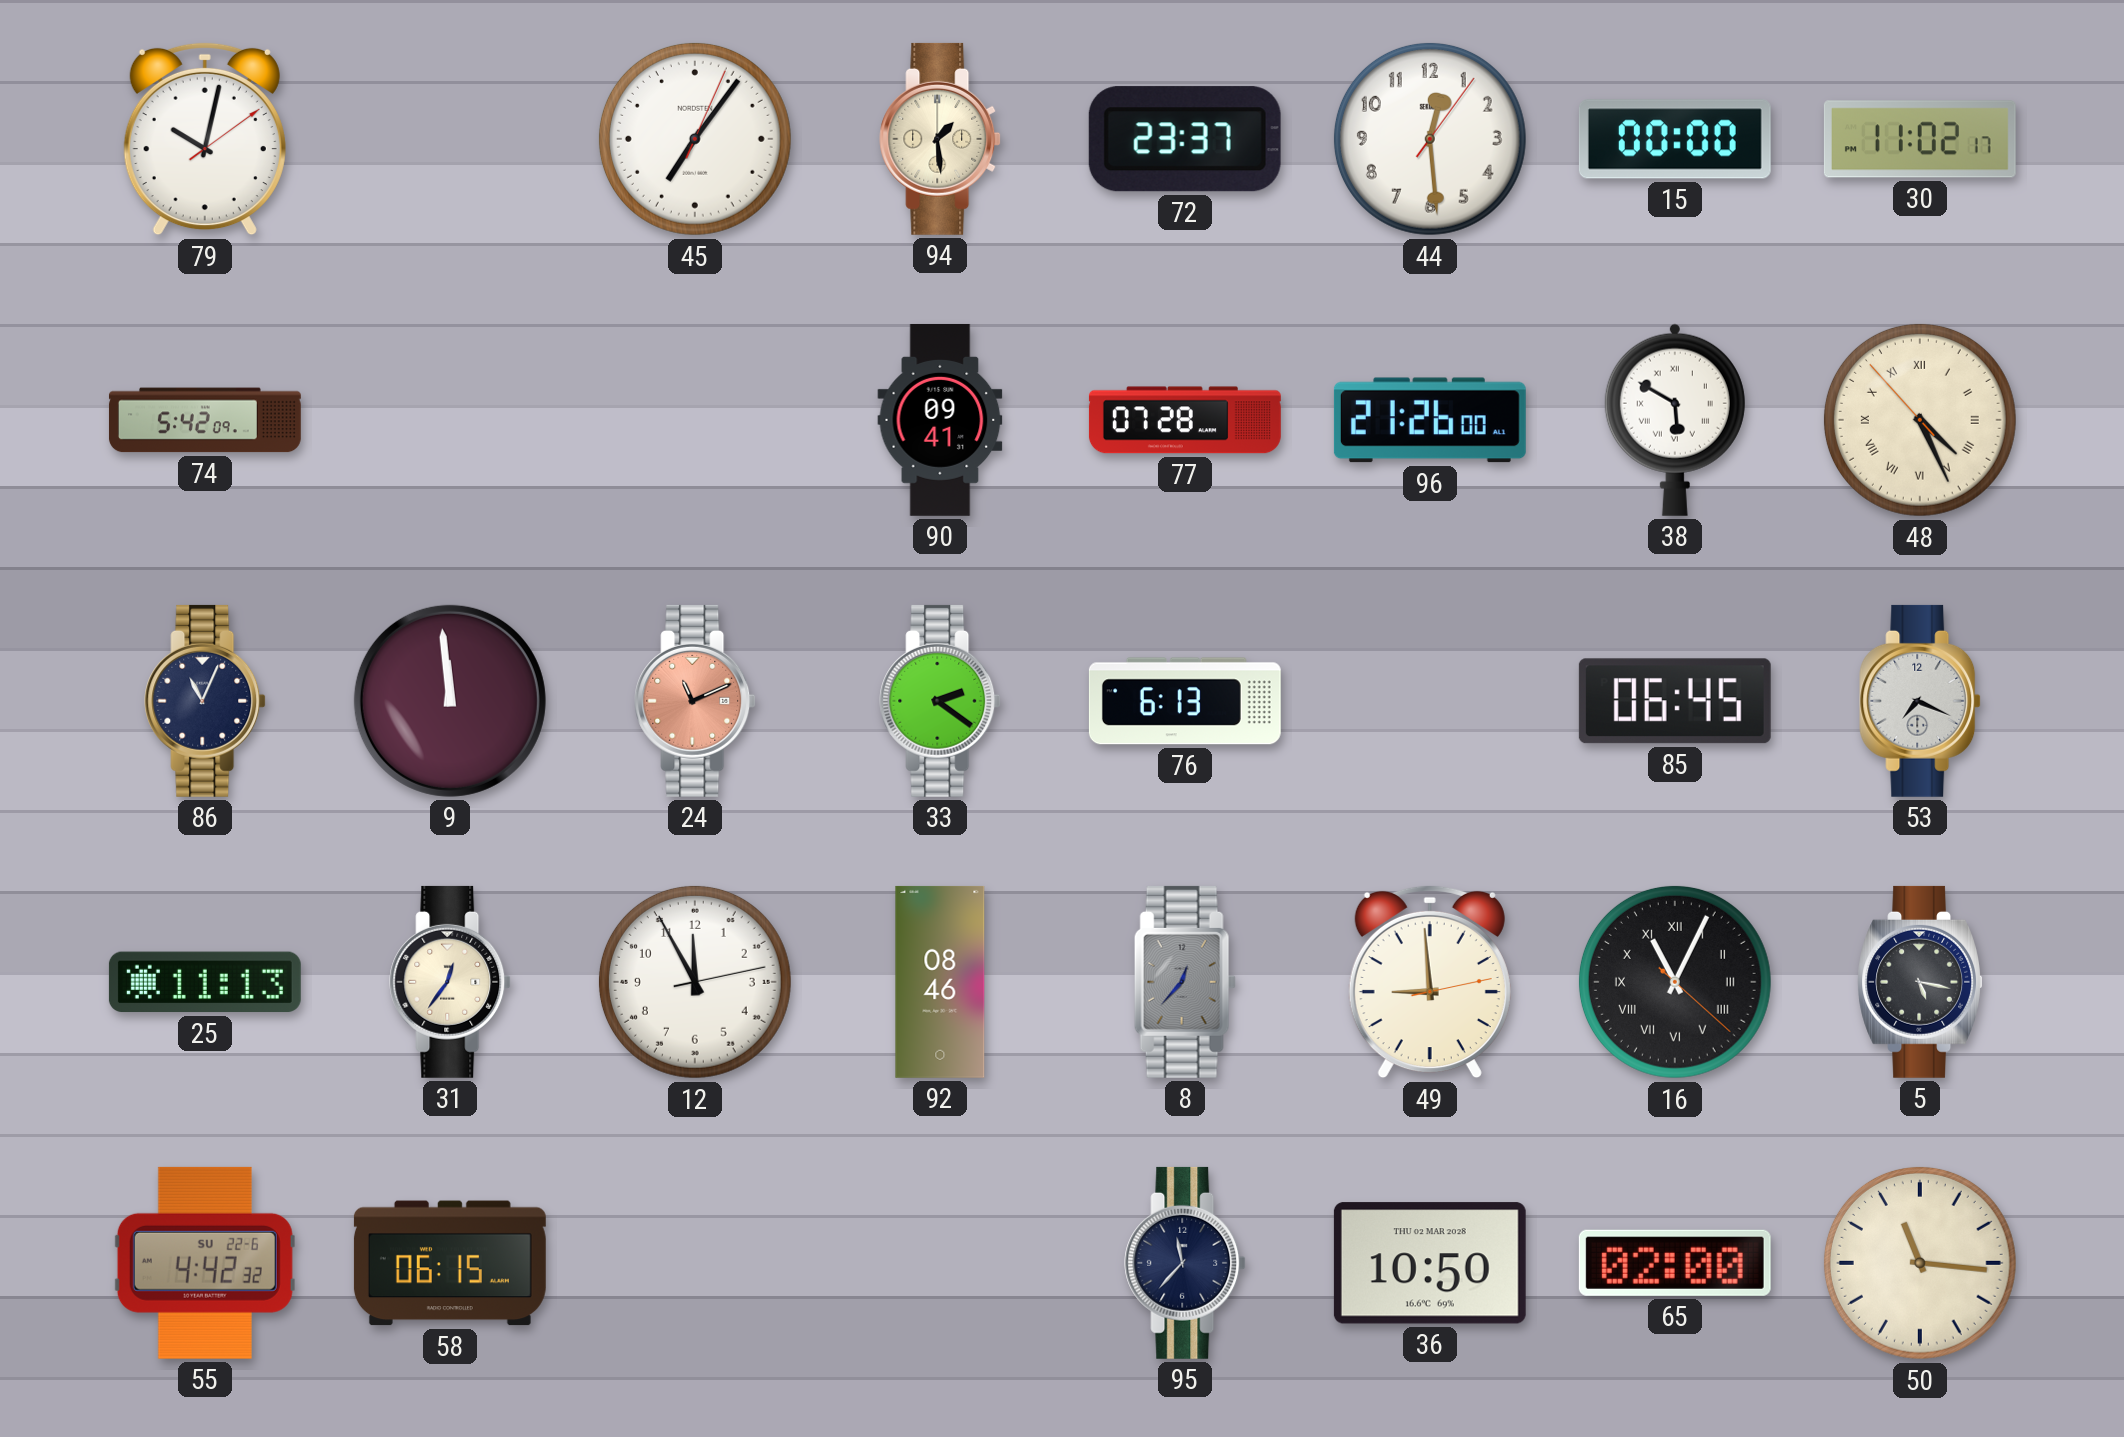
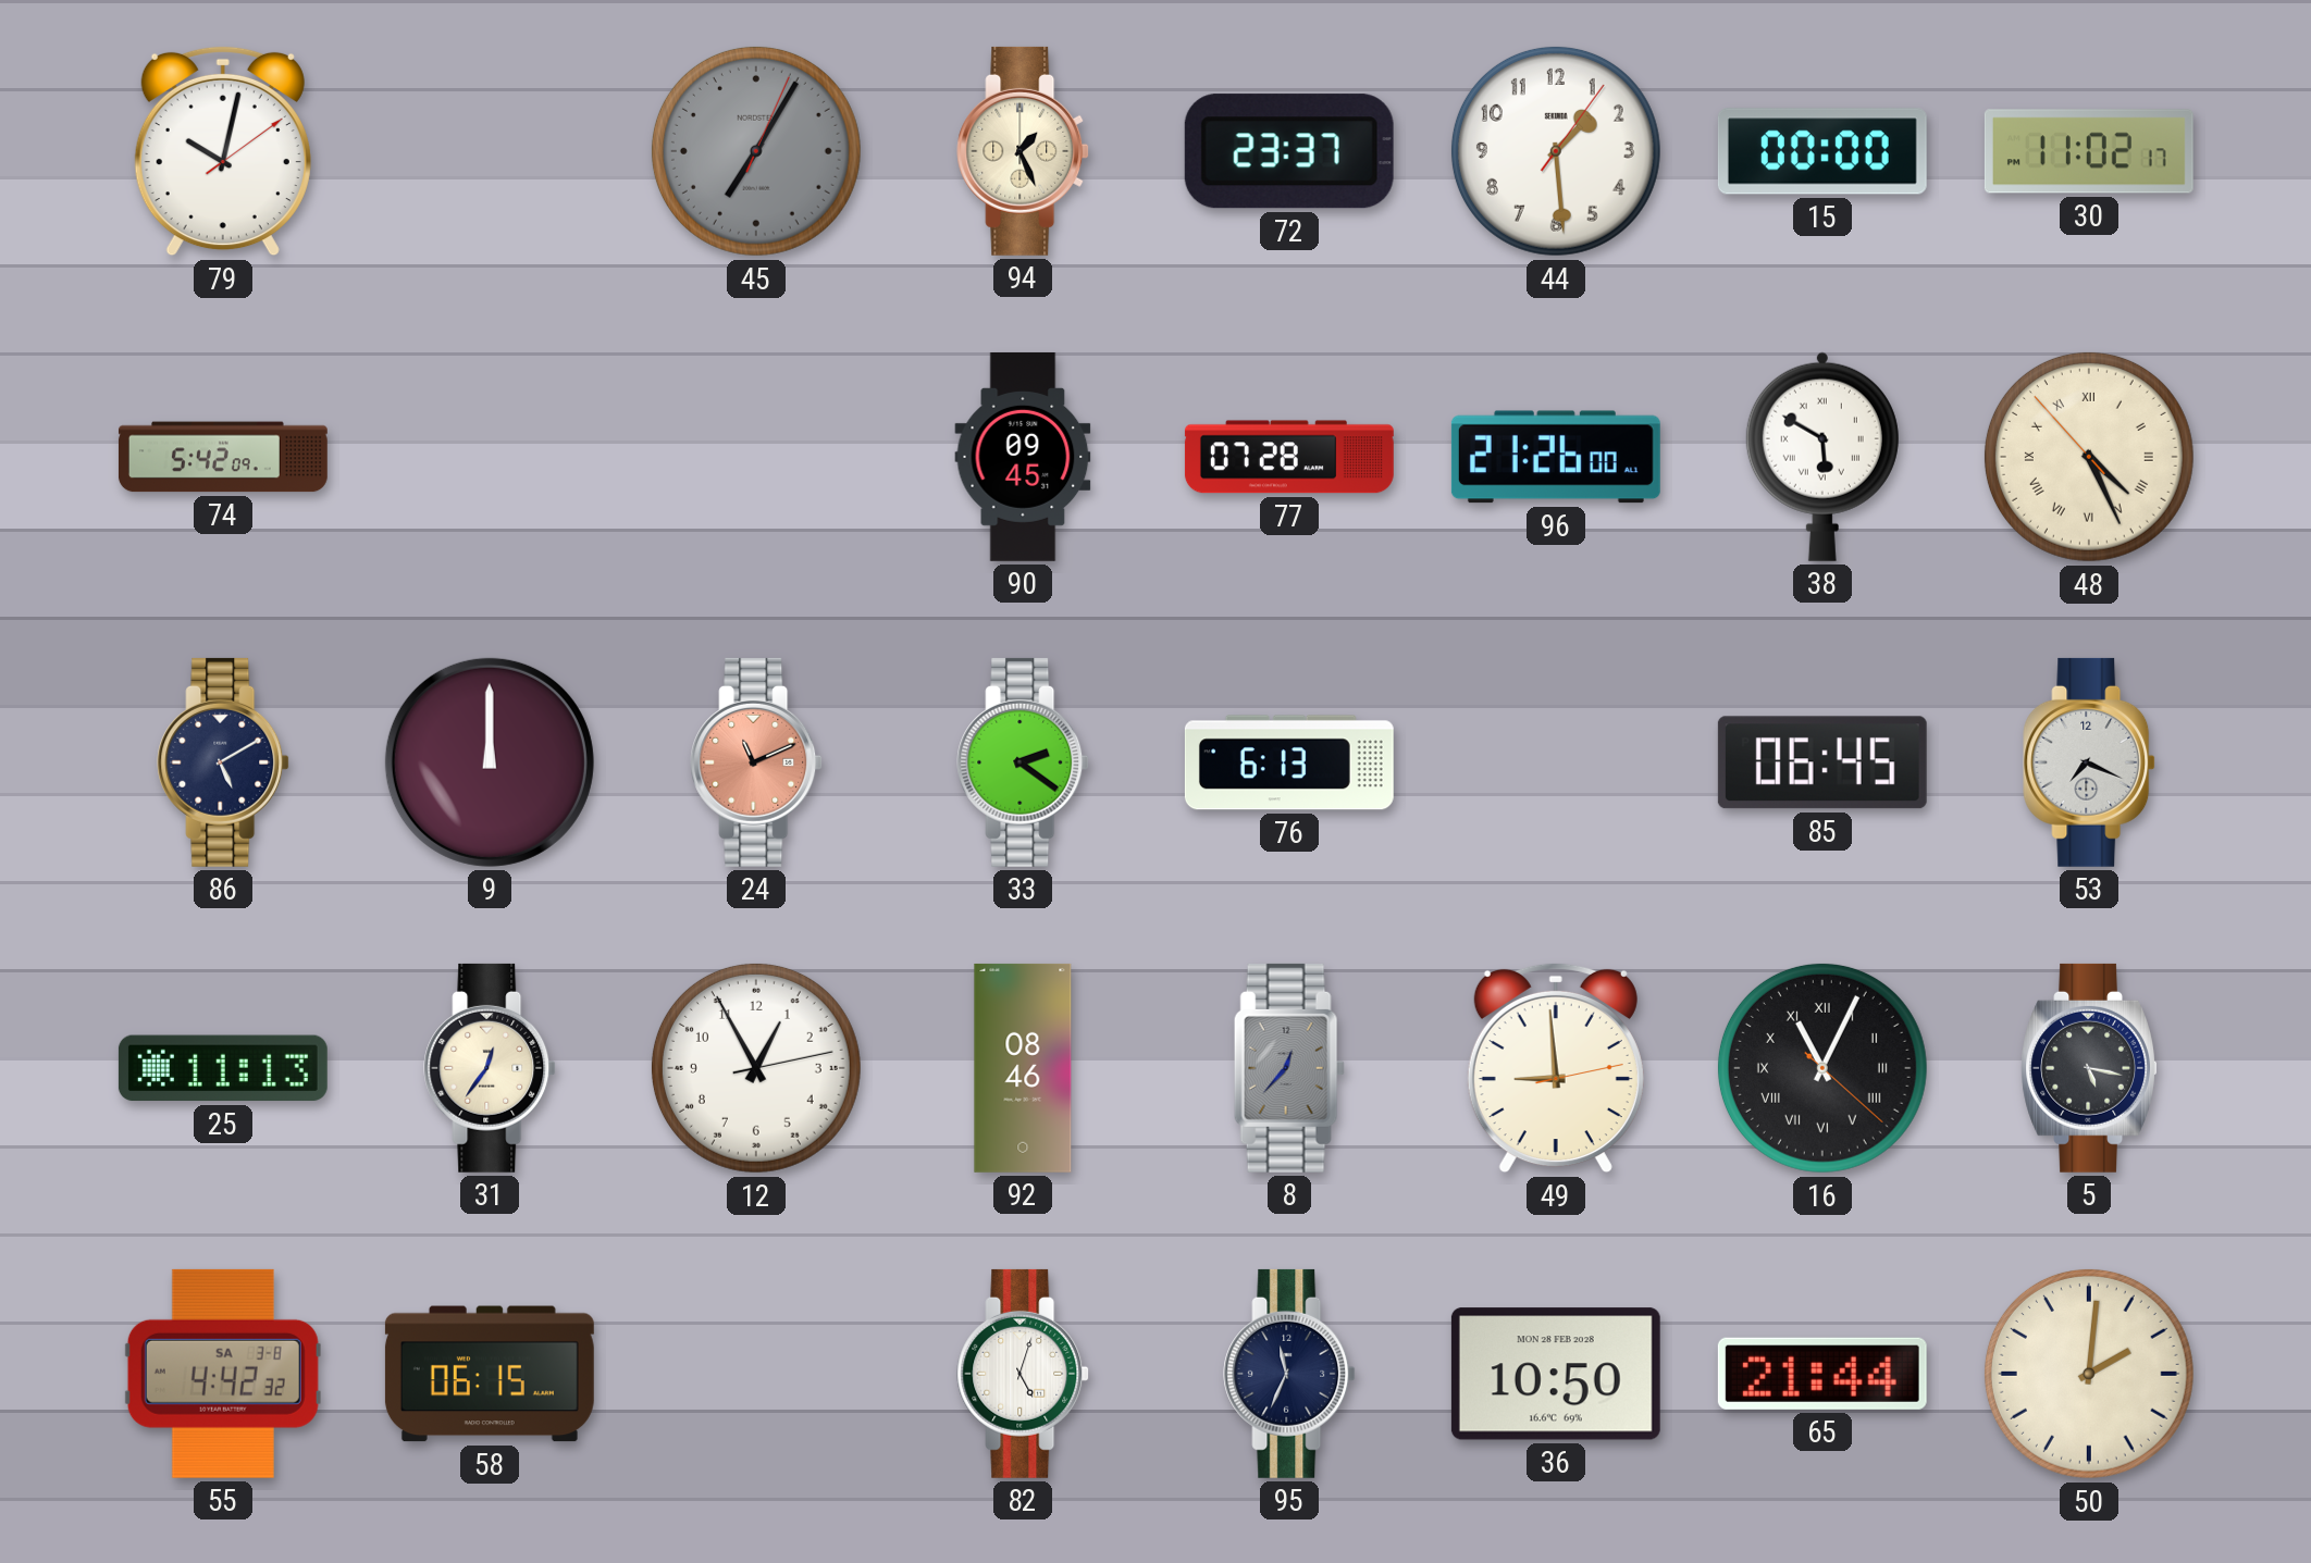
45: 7:06 -> 7:05
45 dial: white -> grey
94: 1:29 -> 1:26
44: 12:29 -> 1:29
90: 09:41 -> 09:45
86: 11:04 -> 5:10
9: 11:59 -> 12:00
12: 11:55 -> 12:55
55 date: SU 22-6 -> SA 3-8
82: none -> 5:03
95: 11:37 -> 11:34
36 date: THU 02 MAR 2028 -> MON 28 FEB 2028
65: 02:00 -> 21:44
50: 11:16 -> 2:01
